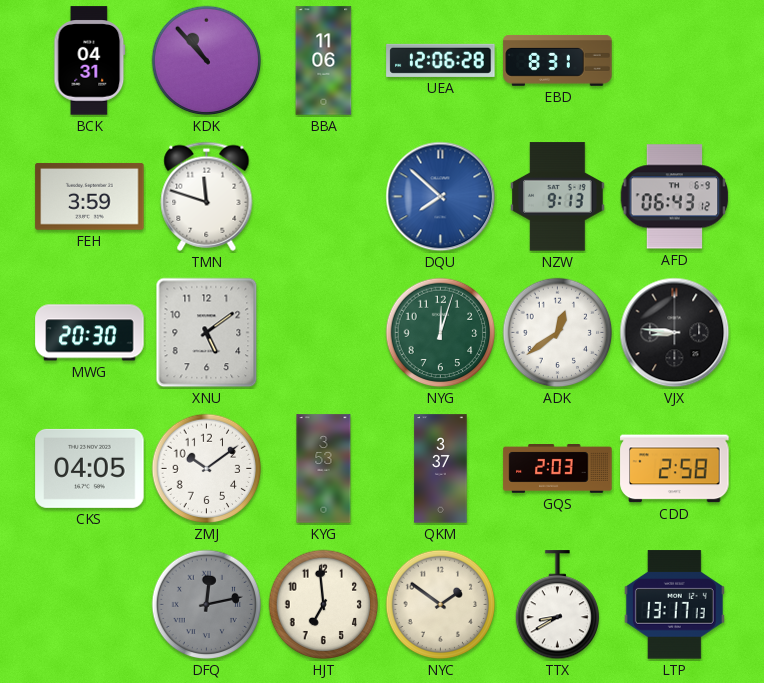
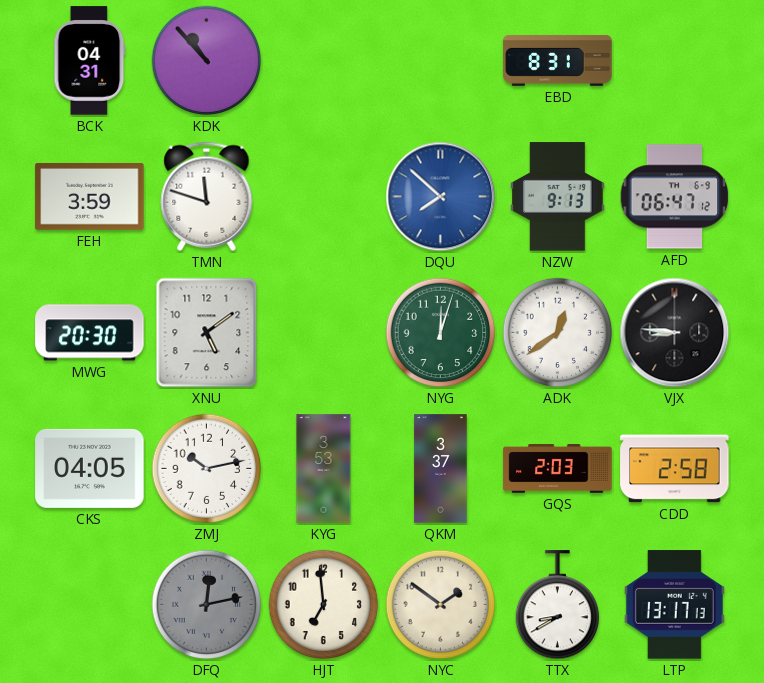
BBA: 11:06 -> none
UEA: 12:06 -> none
AFD: 06:43 -> 06:47
ZMJ: 10:09 -> 10:13
